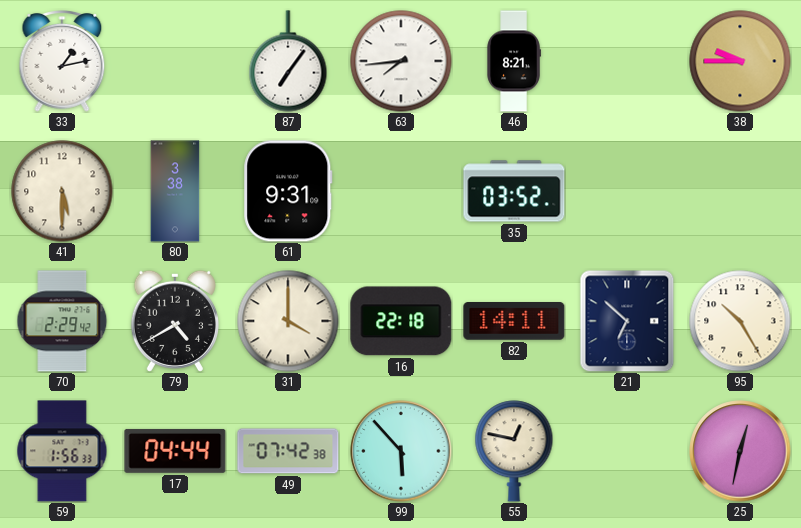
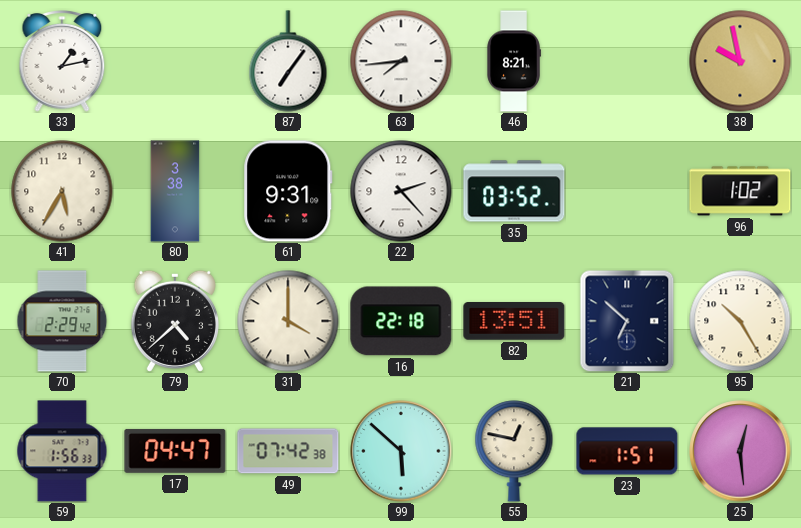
38: 9:45 -> 9:58
41: 5:30 -> 5:35
22: none -> 2:23
96: none -> 1:02
79: 4:40 -> 4:38
82: 14:11 -> 13:51
17: 04:44 -> 04:47
99: 5:53 -> 5:52
23: none -> 1:51
25: 12:32 -> 12:29
